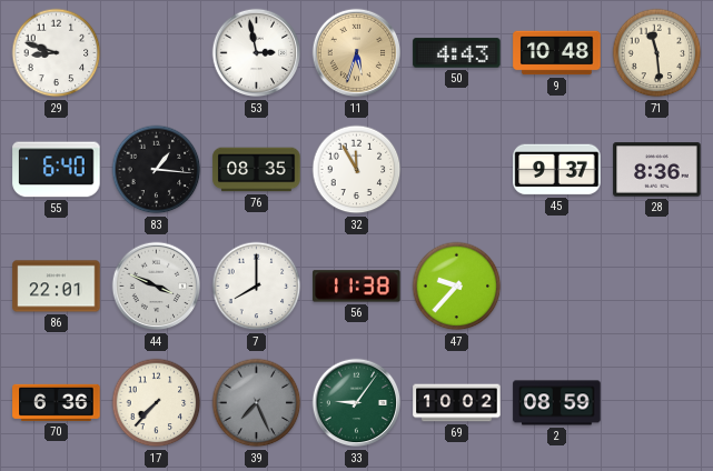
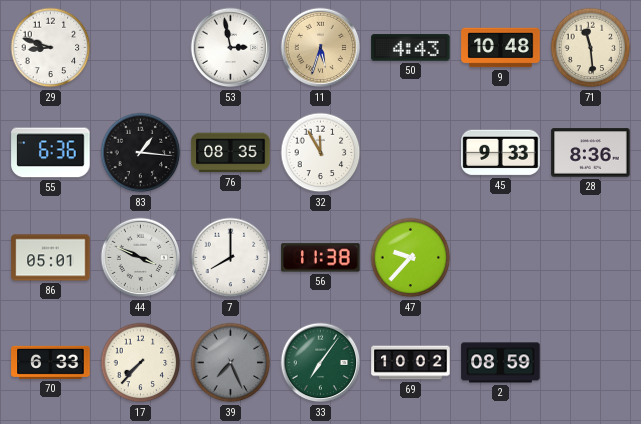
55: 6:40 -> 6:36
45: 9:37 -> 9:33
86: 22:01 -> 05:01
70: 6:36 -> 6:33
33: 9:06 -> 7:06
